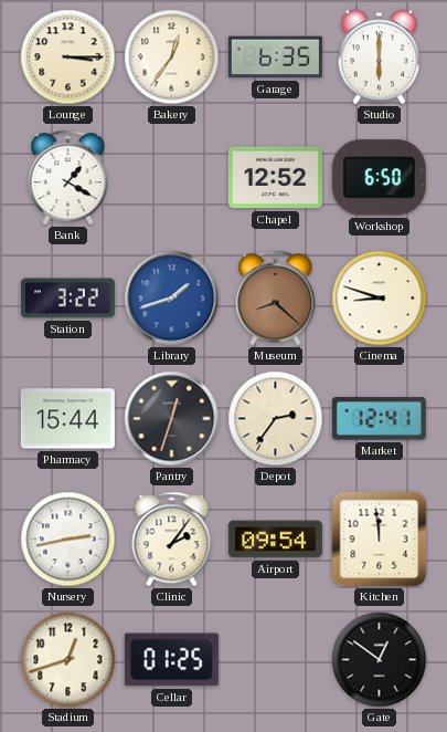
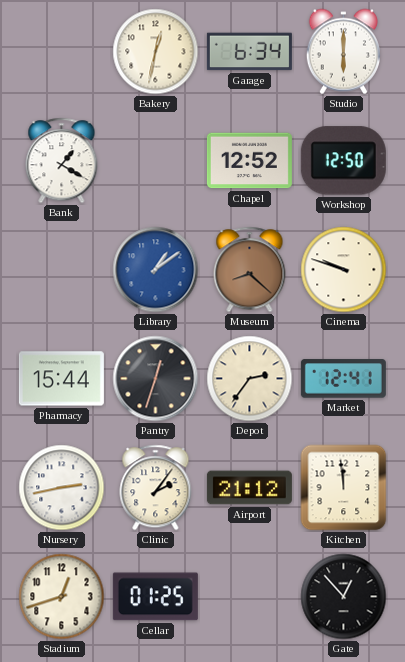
Lounge: 3:15 -> none
Bakery: 12:36 -> 12:32
Garage: 6:35 -> 6:34
Workshop: 6:50 -> 12:50
Station: 3:22 -> none
Library: 1:42 -> 1:09
Cinema: 8:48 -> 9:48
Airport: 09:54 -> 21:12
Gate: 12:51 -> 12:53
